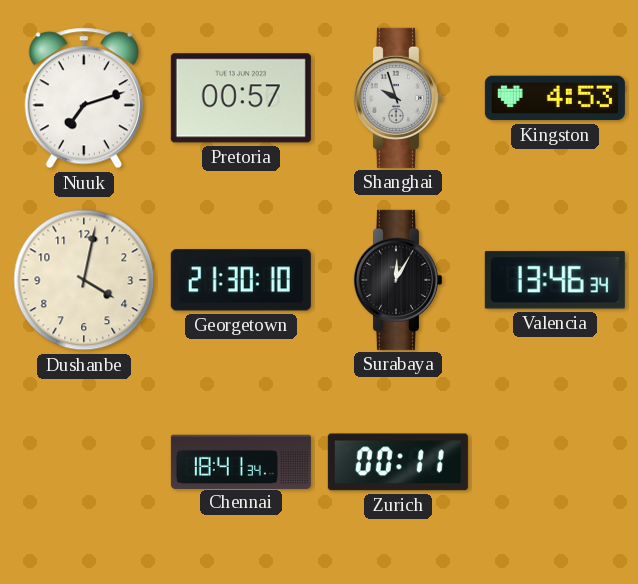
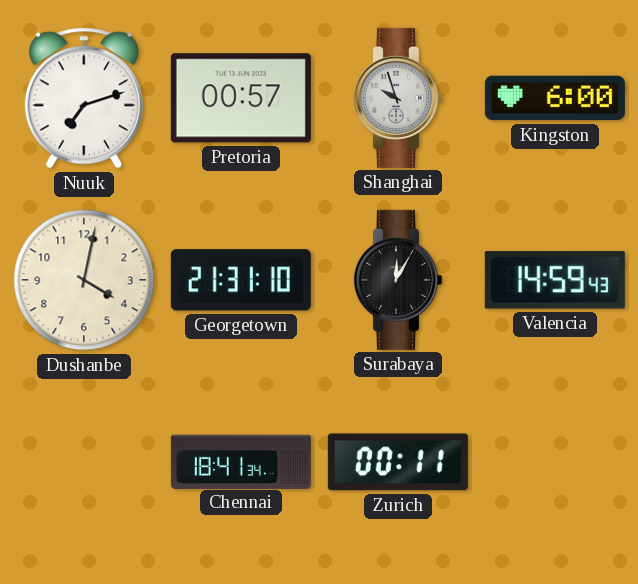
Kingston: 4:53 -> 6:00
Georgetown: 21:30 -> 21:31
Valencia: 13:46 -> 14:59
